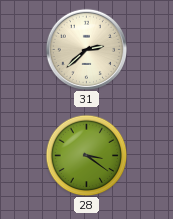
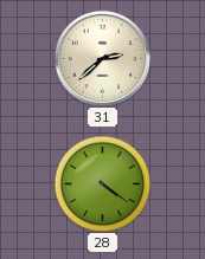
28: 3:21 -> 4:21
